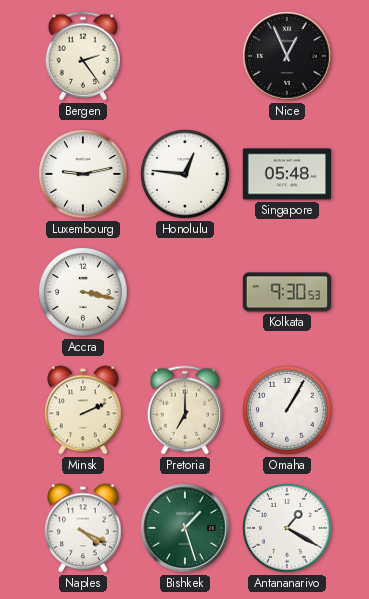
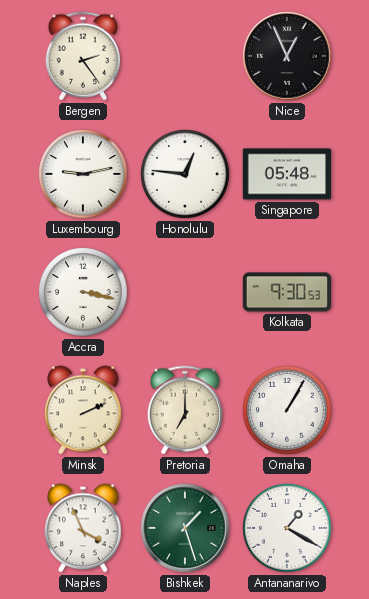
Naples: 4:19 -> 3:56
